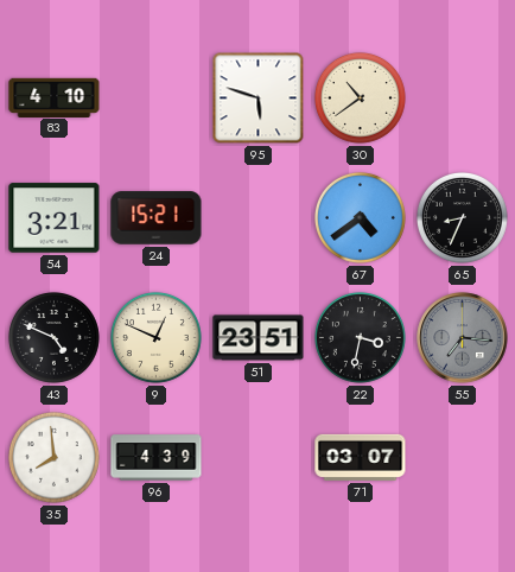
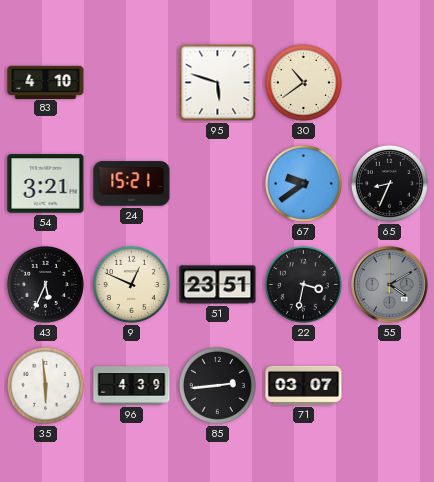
67: 4:39 -> 9:39
43: 4:49 -> 5:34
55: 7:16 -> 4:10
35: 7:59 -> 5:59
85: none -> 2:44
